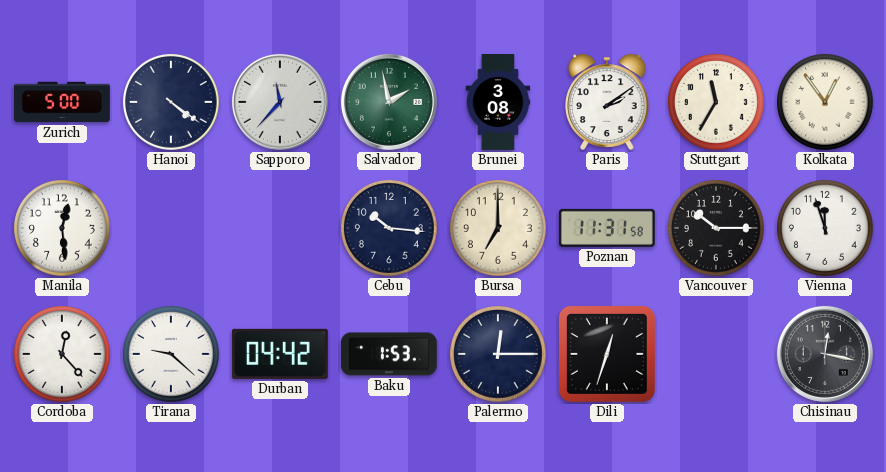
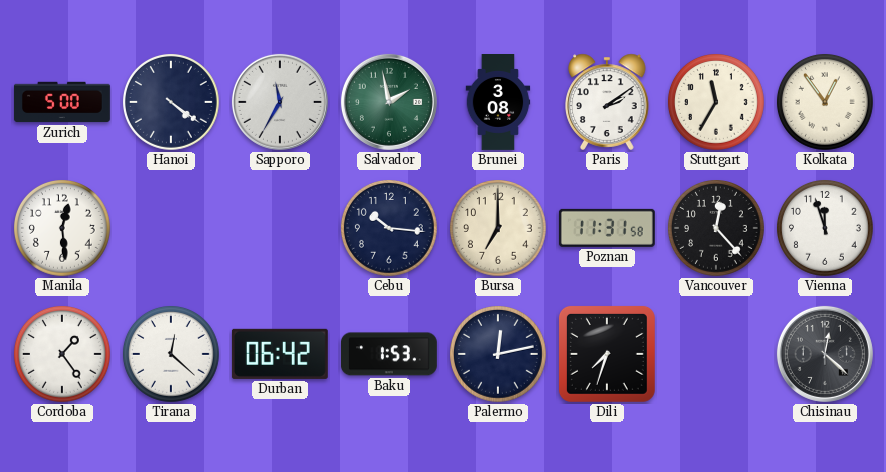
Sapporo: 11:37 -> 11:35
Vancouver: 10:15 -> 12:23
Cordoba: 12:23 -> 1:24
Tirana: 9:22 -> 12:22
Durban: 04:42 -> 06:42
Palermo: 12:15 -> 12:13
Dili: 12:33 -> 7:33
Chisinau: 12:17 -> 12:22
